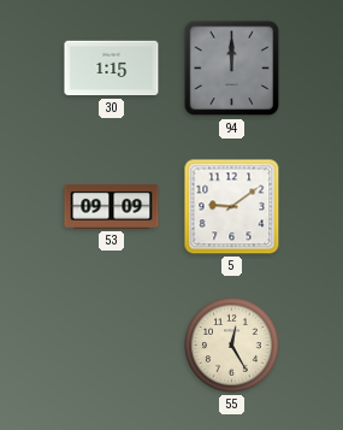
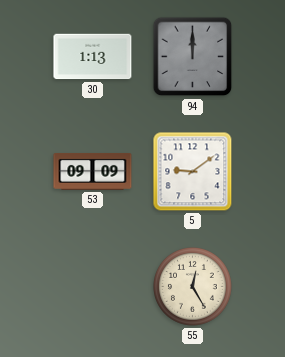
30: 1:15 -> 1:13
